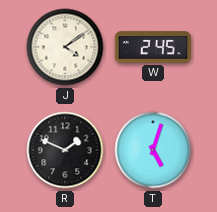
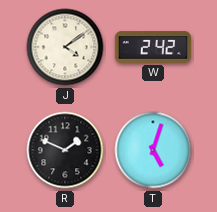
W: 2:45 -> 2:42
